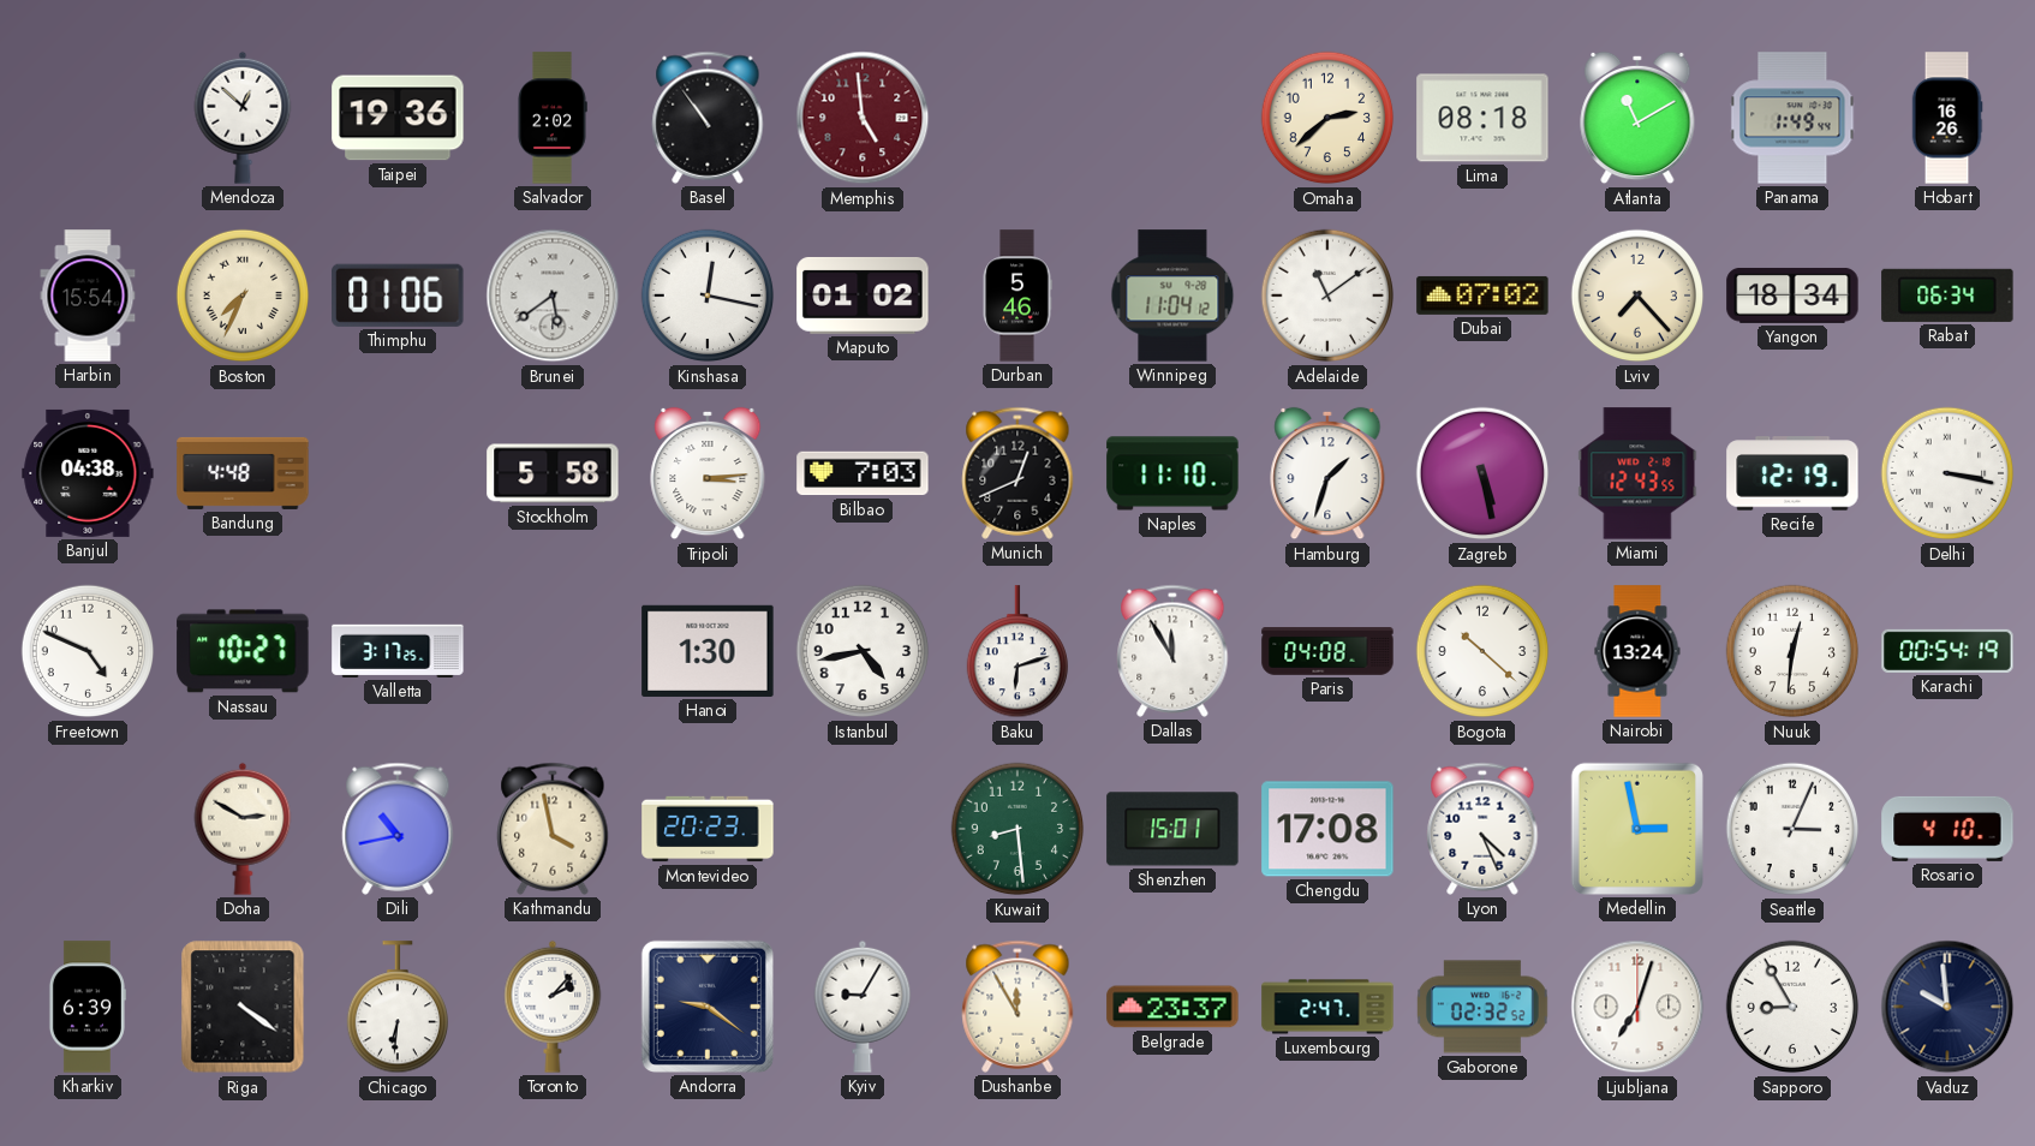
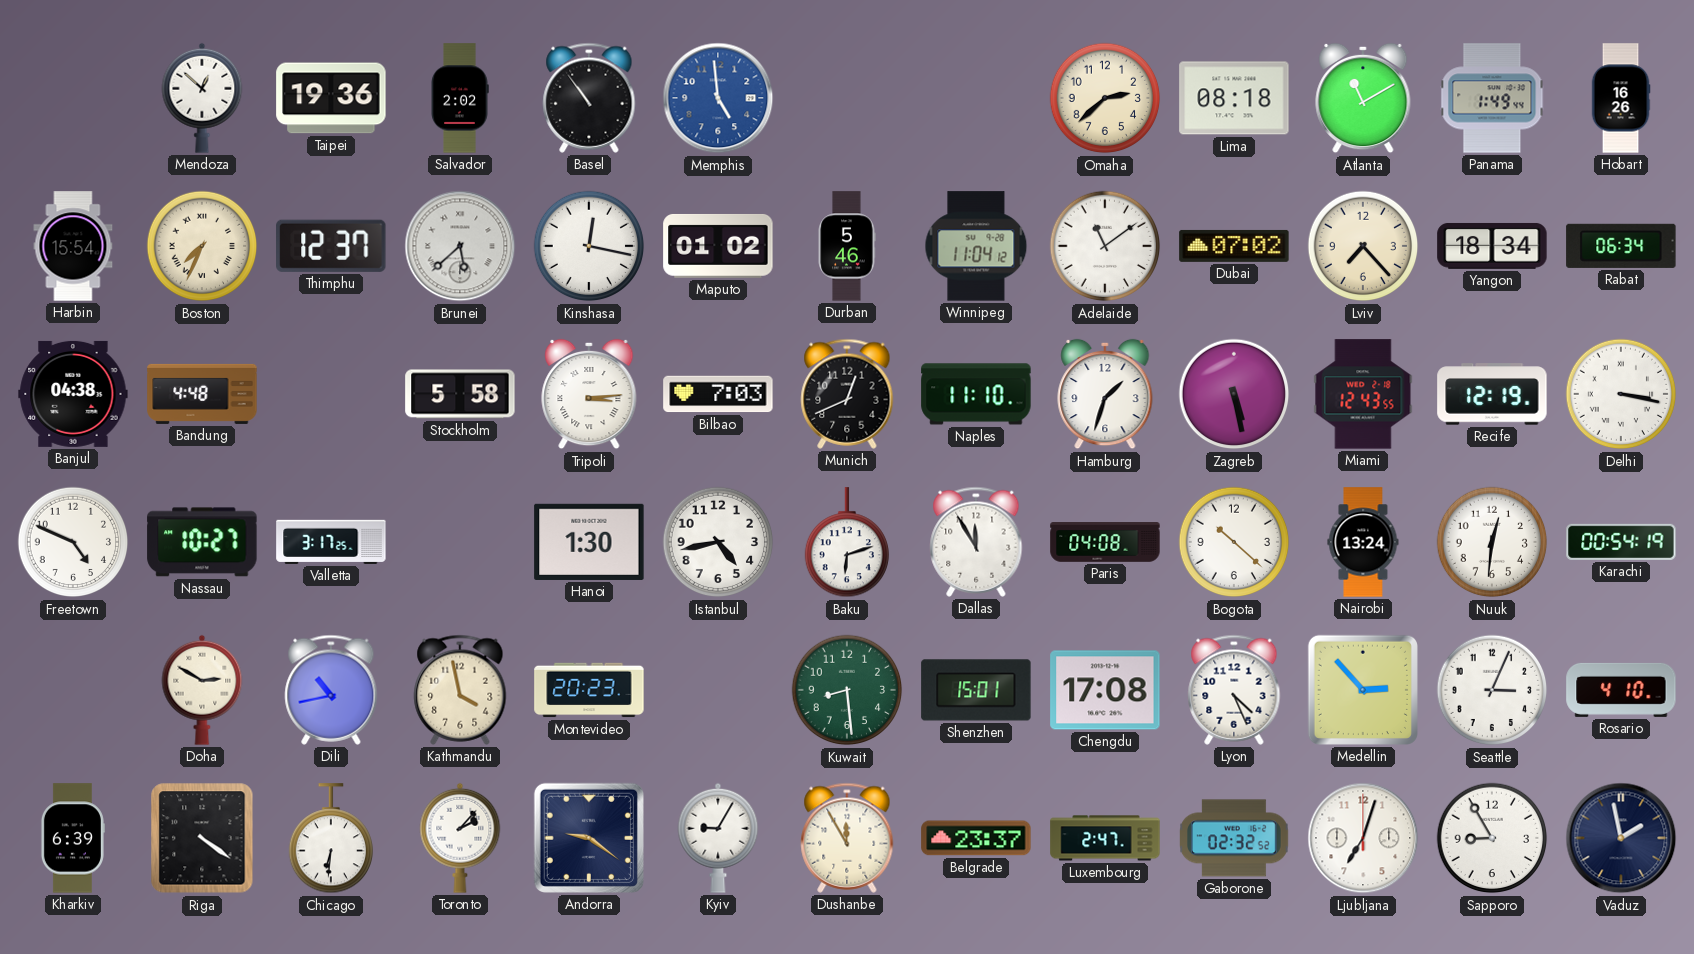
Memphis dial: burgundy -> blue
Thimphu: 01:06 -> 12:37
Brunei: 5:39 -> 5:38
Medellin: 2:58 -> 2:53
Vaduz: 9:59 -> 1:58
